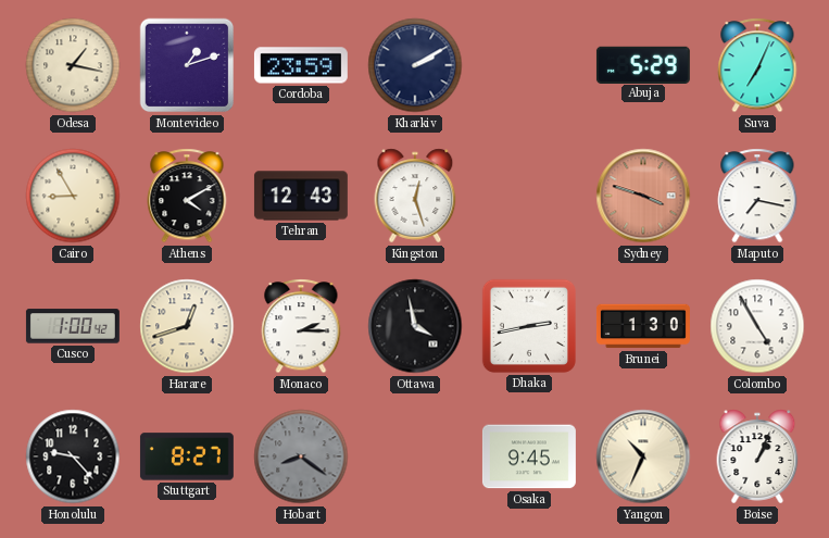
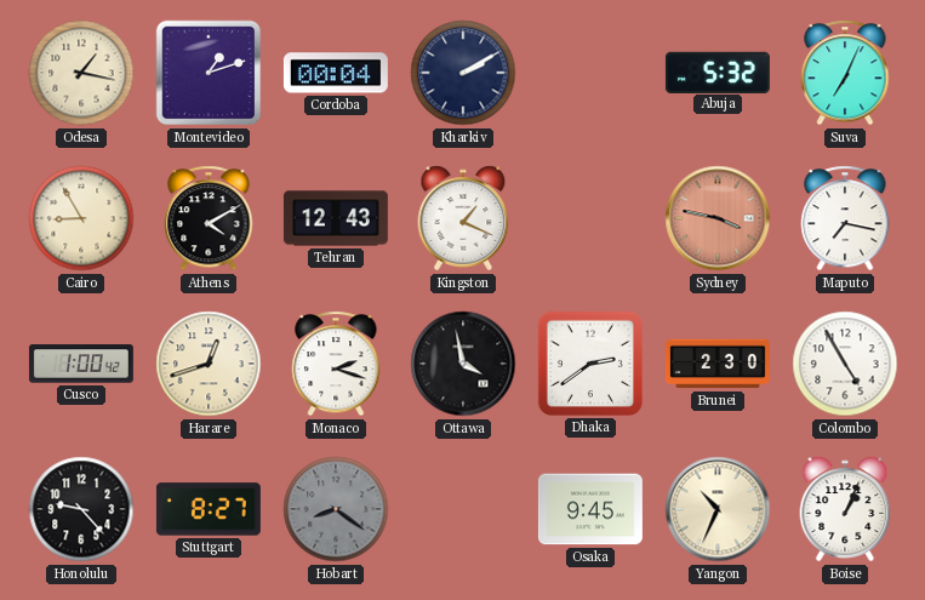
Cordoba: 23:59 -> 00:04
Abuja: 5:29 -> 5:32
Kingston: 12:27 -> 1:19
Sydney: 3:48 -> 3:47
Monaco: 2:15 -> 2:18
Dhaka: 2:43 -> 2:39
Brunei: 1:30 -> 2:30
